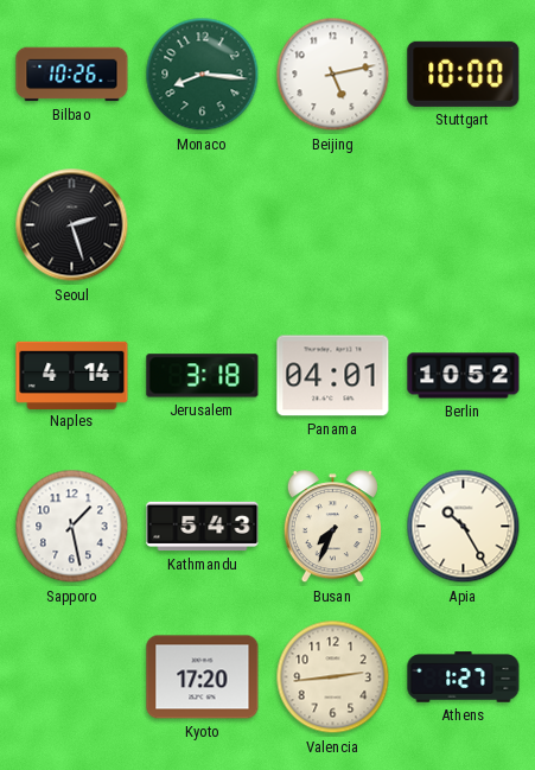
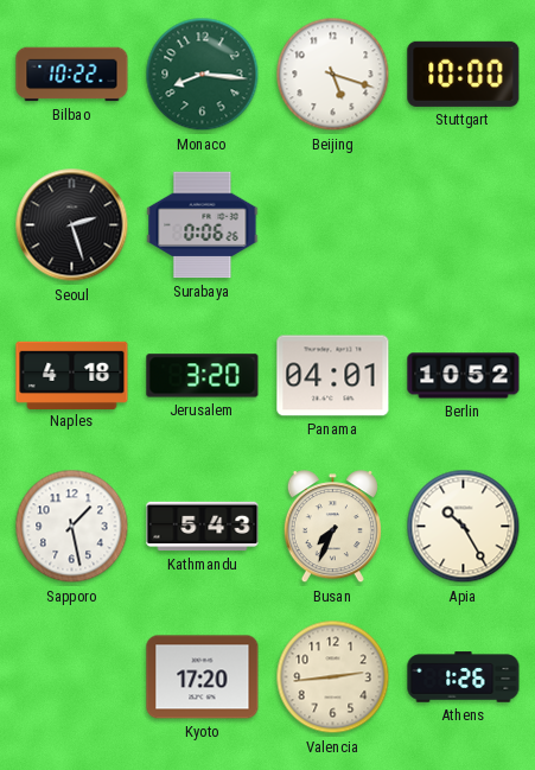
Bilbao: 10:26 -> 10:22
Beijing: 5:13 -> 5:18
Surabaya: none -> 0:06
Naples: 4:14 -> 4:18
Jerusalem: 3:18 -> 3:20
Athens: 1:27 -> 1:26
